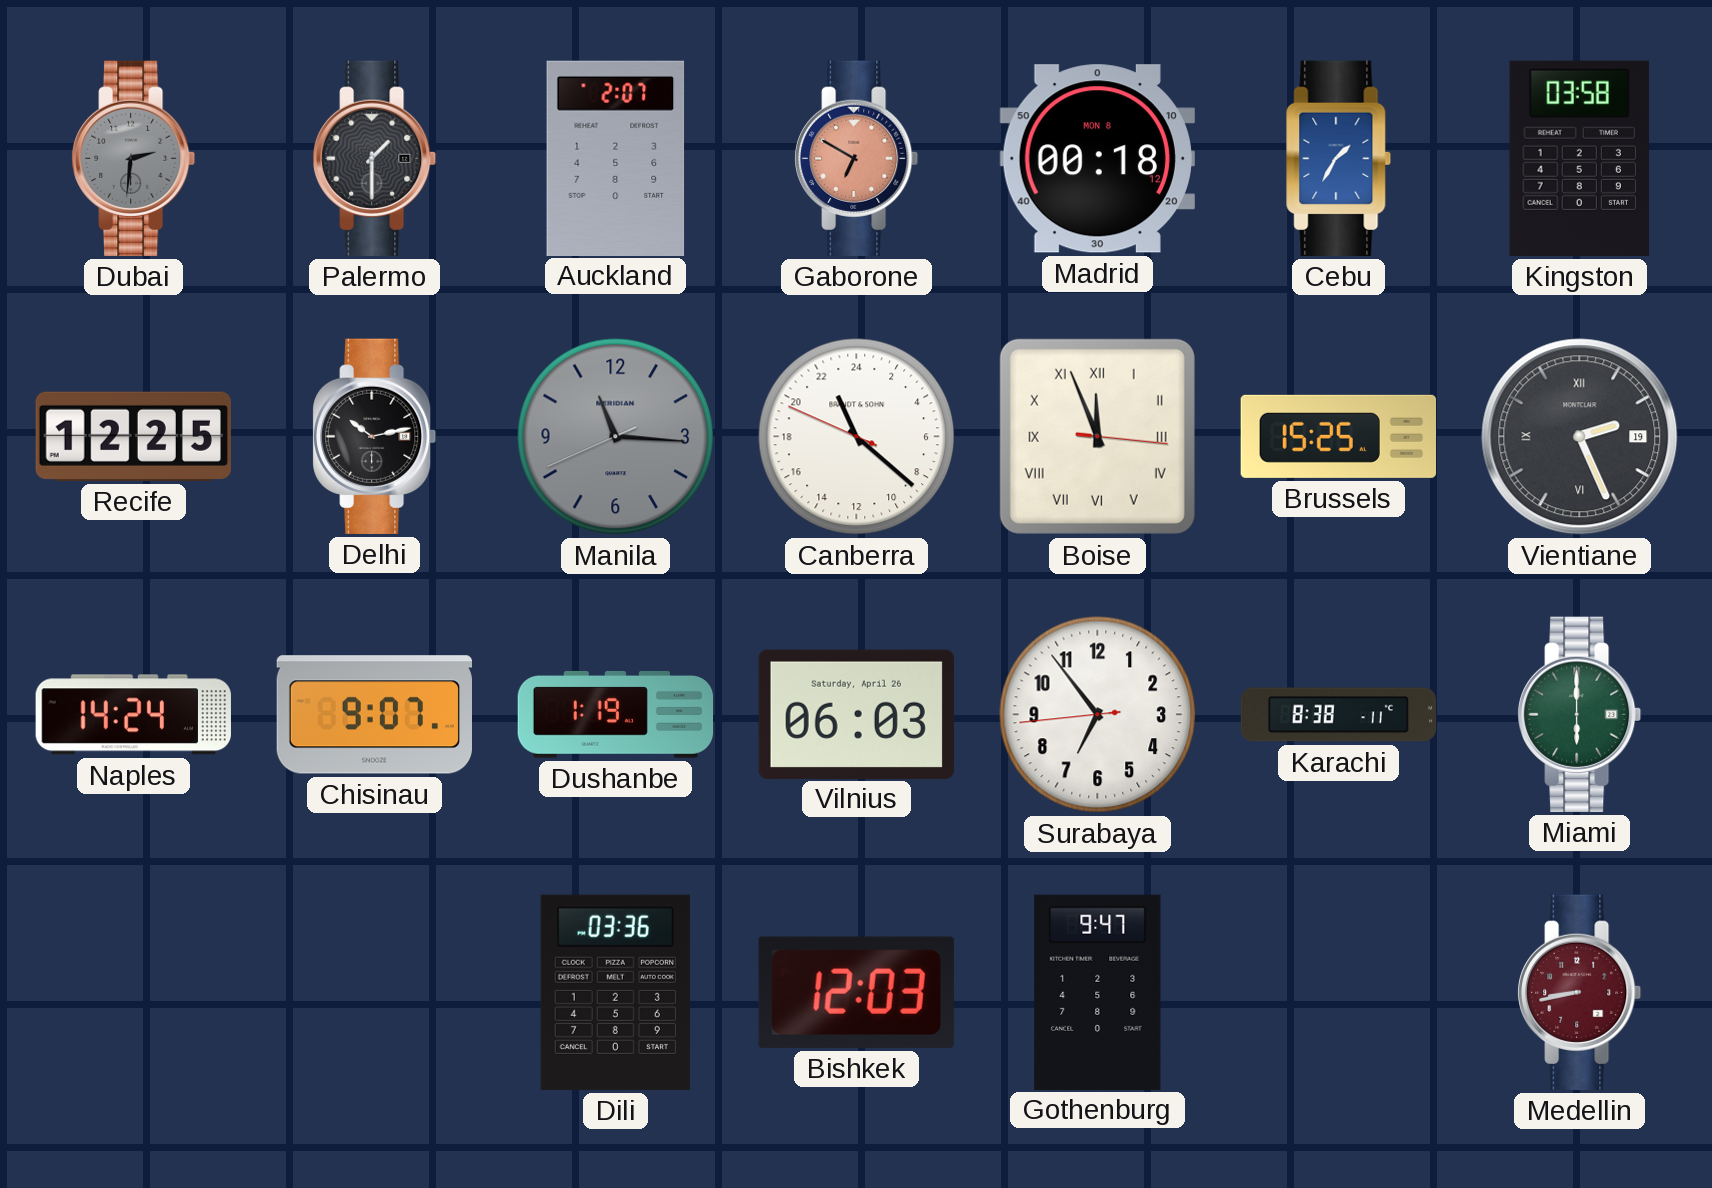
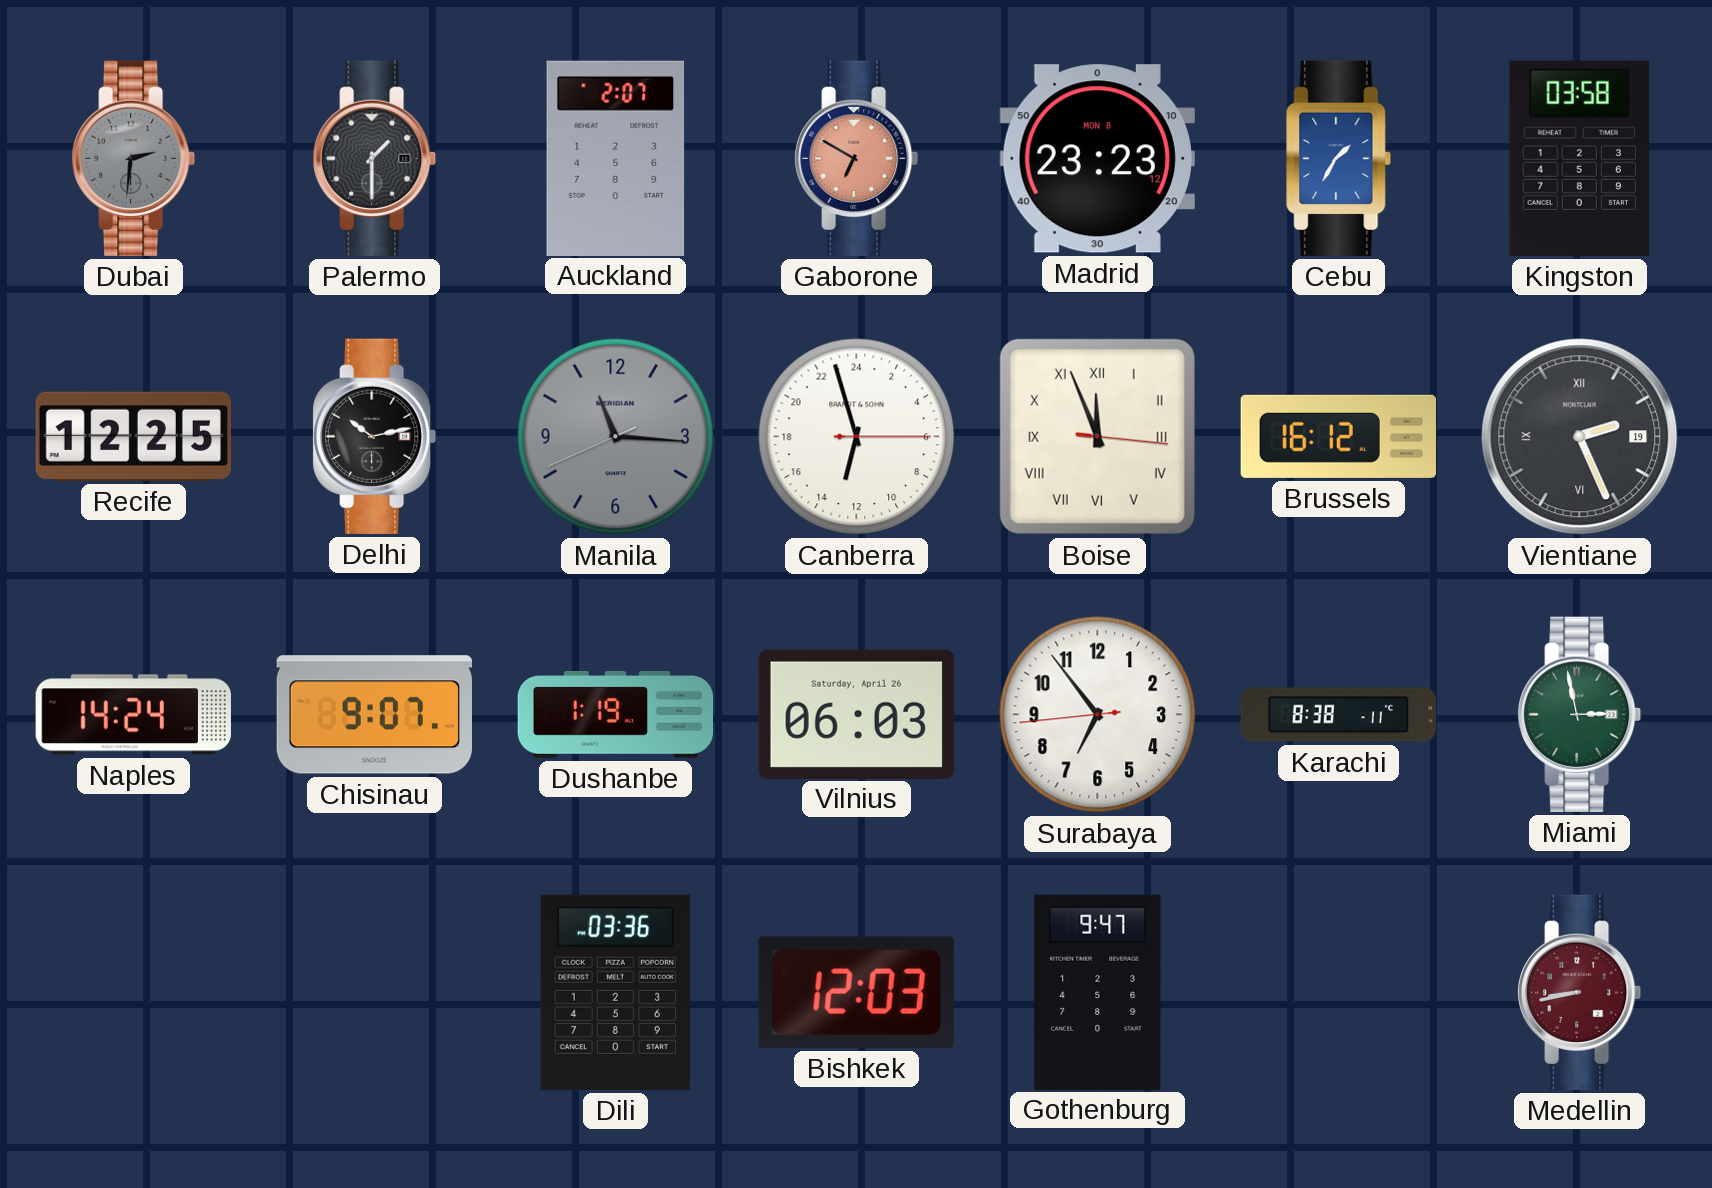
Madrid: 00:18 -> 23:23
Canberra: 22:21 -> 12:57
Brussels: 15:25 -> 16:12
Miami: 6:00 -> 2:58
